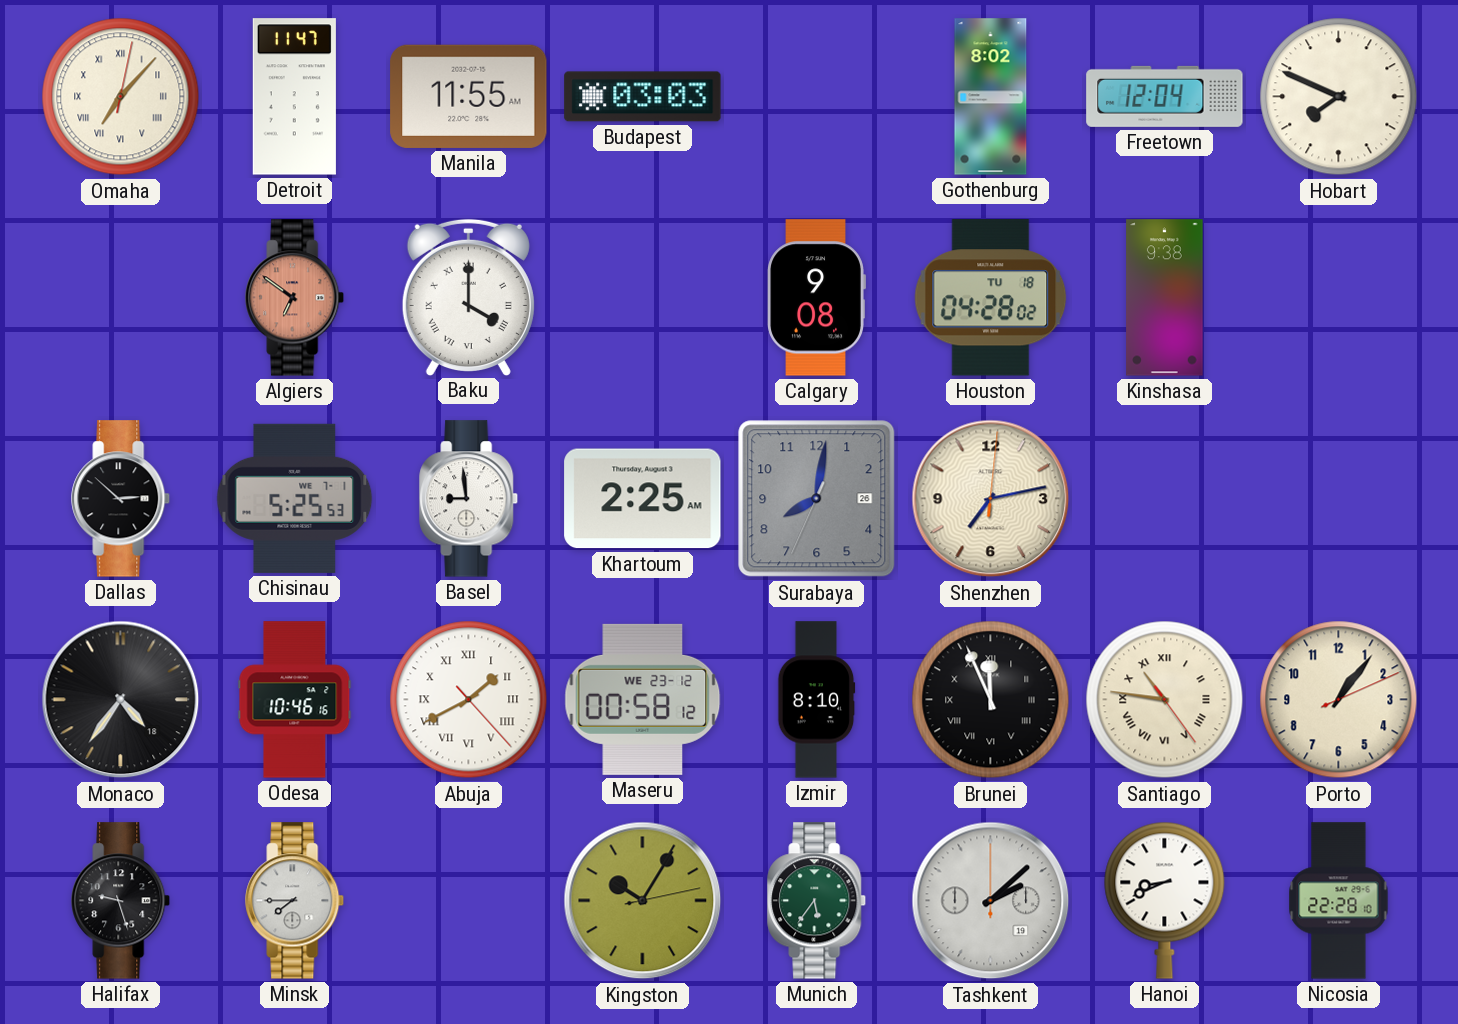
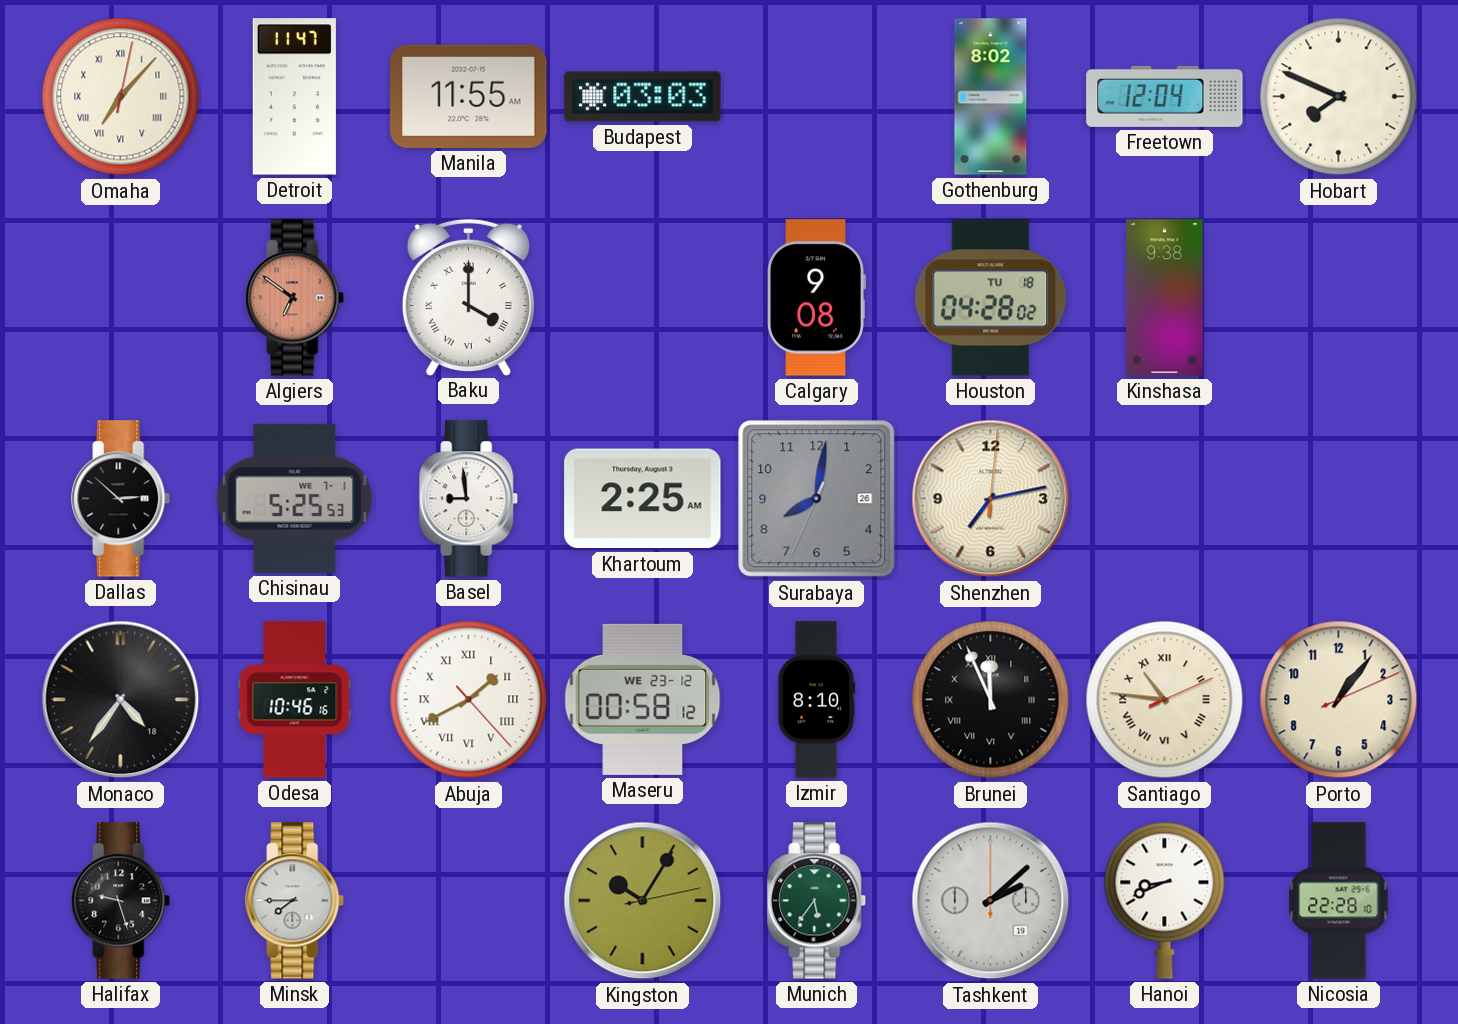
Santiago: 10:46:24 -> 10:46:11
